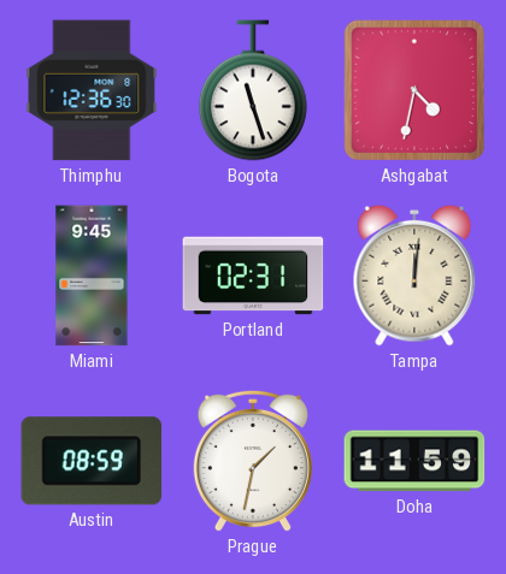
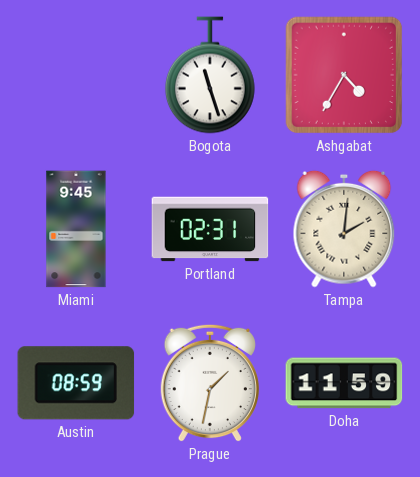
Thimphu: 12:36 -> none
Ashgabat: 4:32 -> 4:35
Tampa: 12:01 -> 2:01
